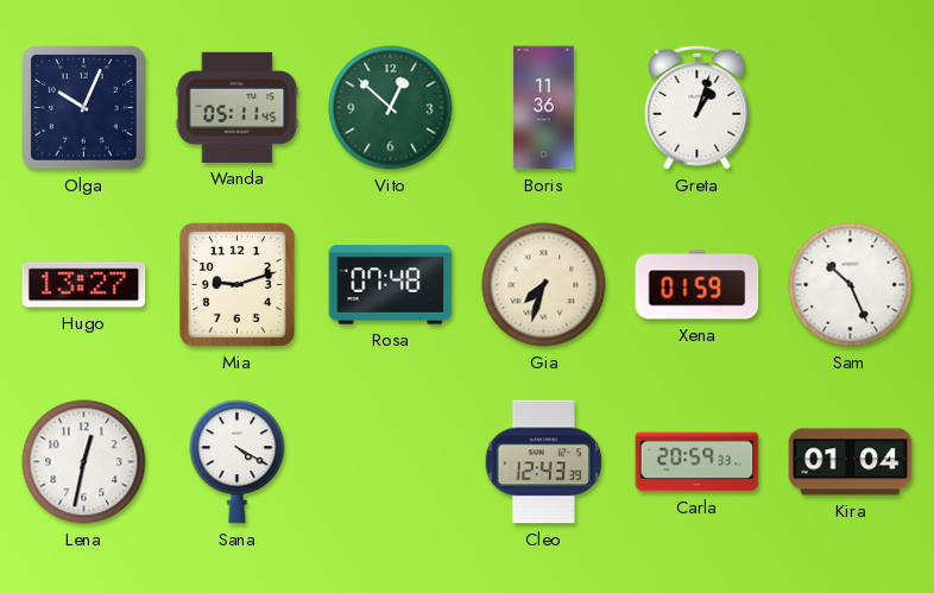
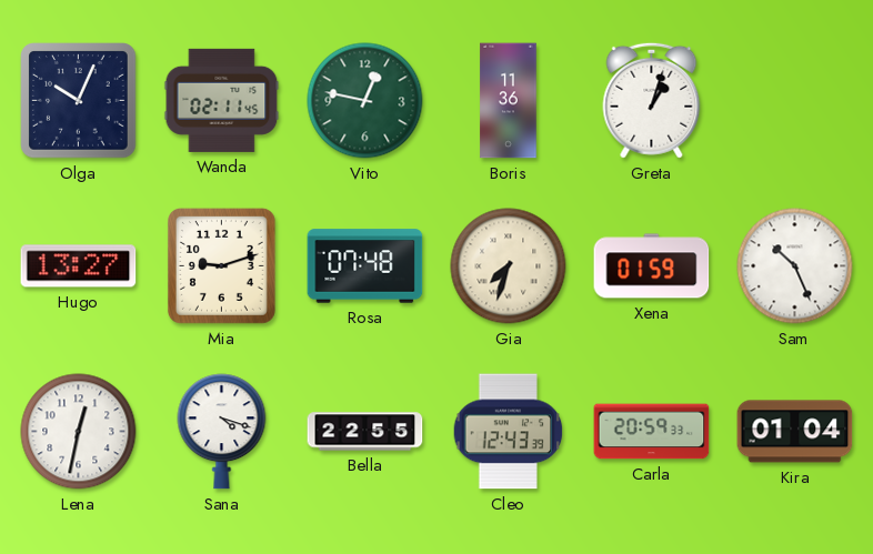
Wanda: 05:11 -> 02:11
Vito: 12:52 -> 12:47
Sana: 4:20 -> 4:18
Bella: none -> 22:55
